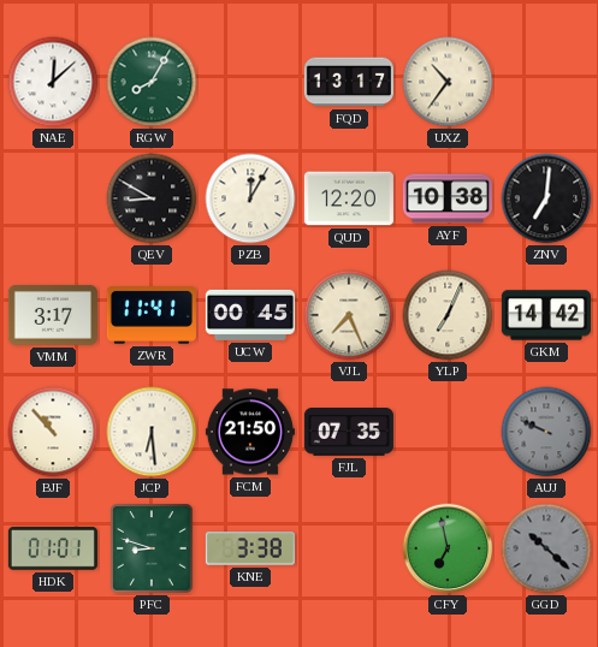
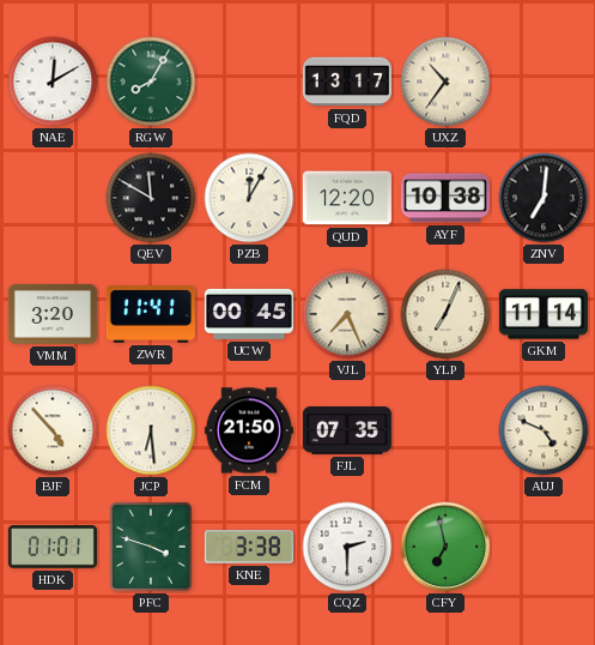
NAE: 12:08 -> 12:10
QEV: 8:50 -> 11:50
VMM: 3:17 -> 3:20
GKM: 14:42 -> 11:14
BJF: 10:53 -> 4:53
AUJ: 9:49 -> 4:49
AUJ dial: grey -> cream
PFC: 8:48 -> 3:48
CQZ: none -> 2:30
GGD: 10:22 -> none
